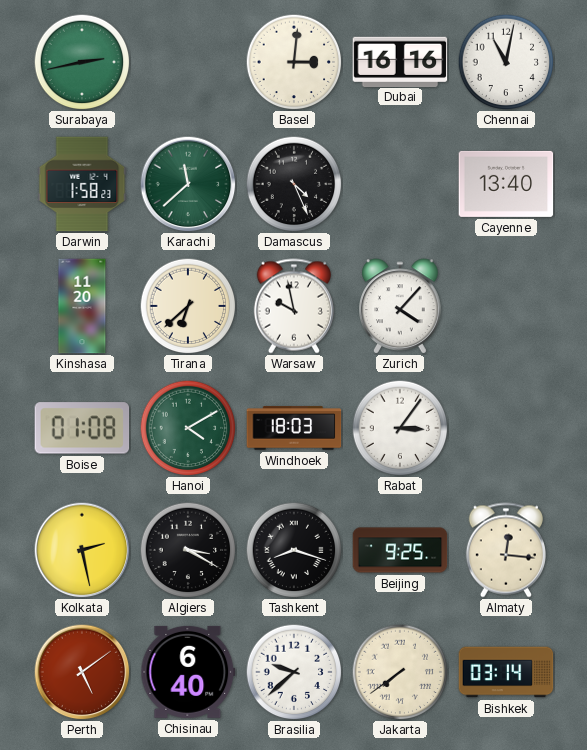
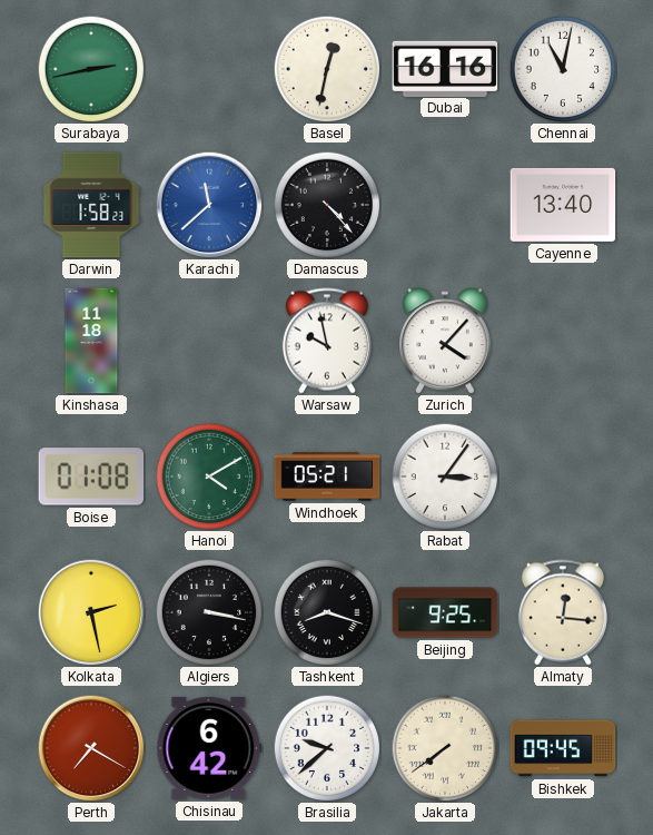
Basel: 3:01 -> 12:32
Karachi dial: green -> blue
Damascus: 4:26 -> 4:23
Kinshasa: 11:20 -> 11:18
Tirana: 6:38 -> none
Windhoek: 18:03 -> 05:21
Algiers: 3:20 -> 3:17
Perth: 5:09 -> 7:20
Chisinau: 6:40 -> 6:42
Bishkek: 03:14 -> 09:45
